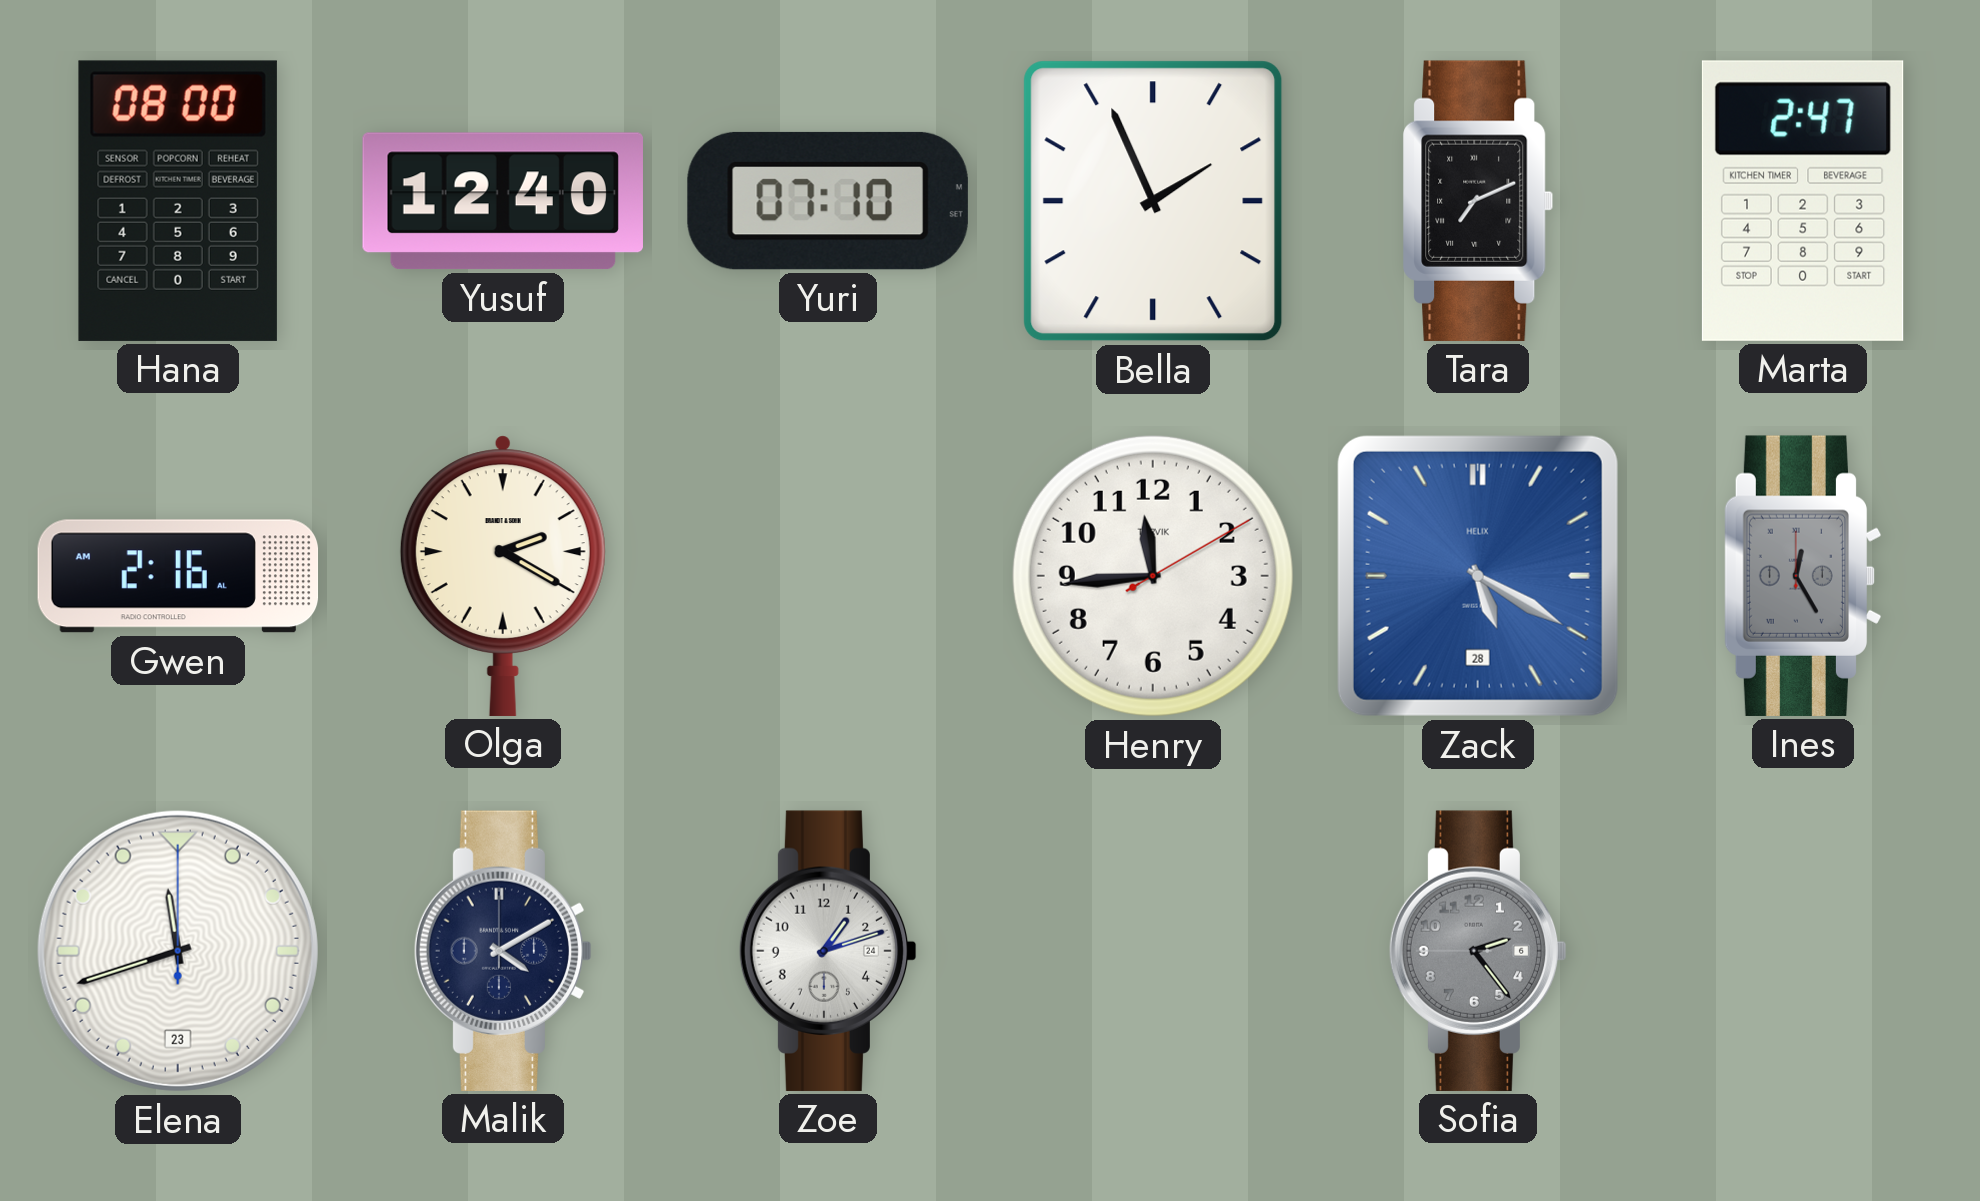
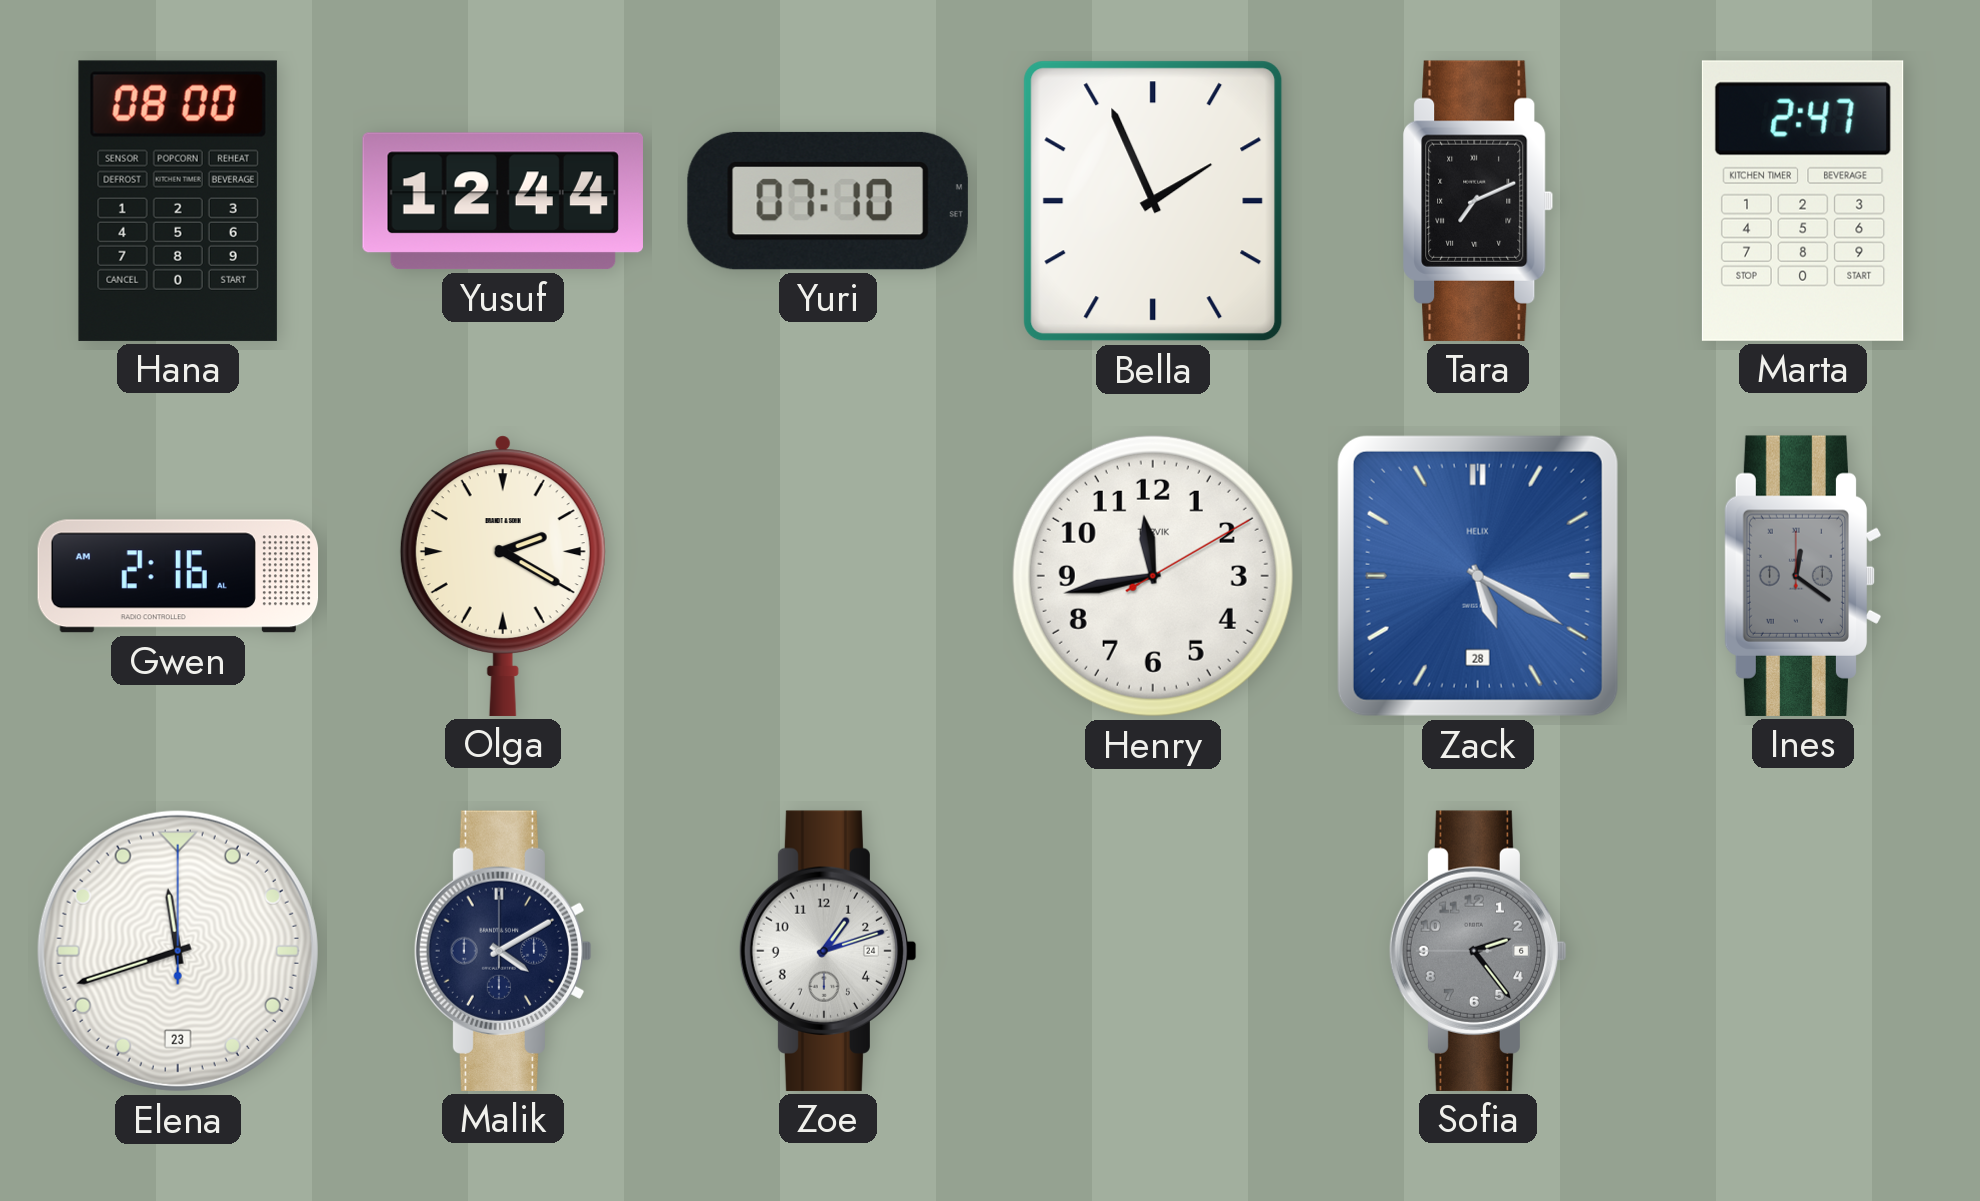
Yusuf: 12:40 -> 12:44
Henry: 11:44 -> 11:43
Ines: 12:25 -> 12:21
